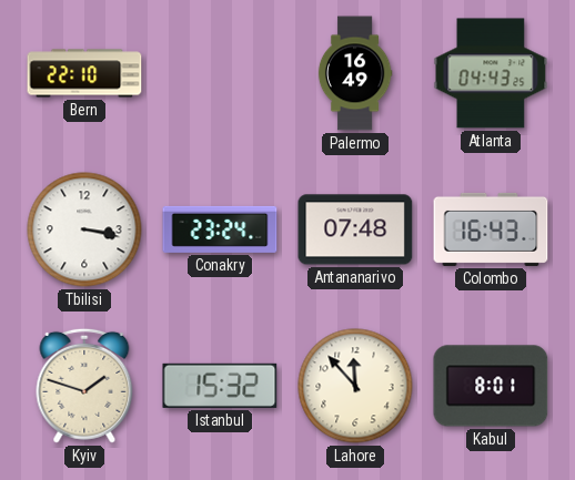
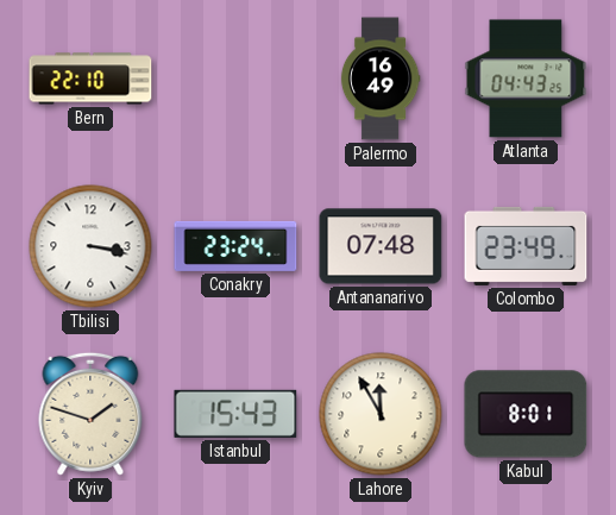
Colombo: 16:43 -> 23:49
Istanbul: 15:32 -> 15:43
Lahore: 11:53 -> 11:55
